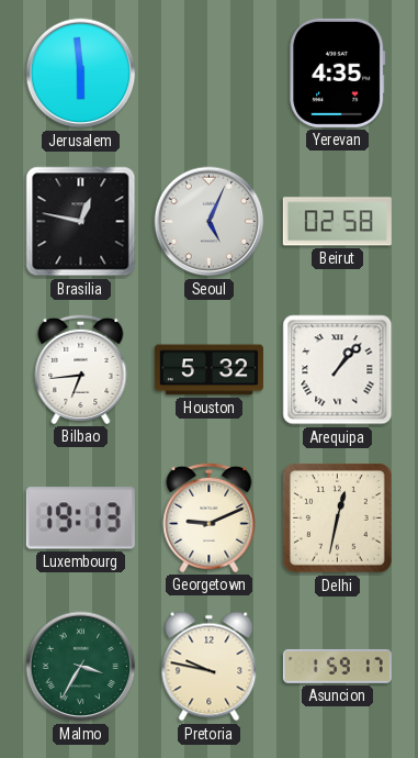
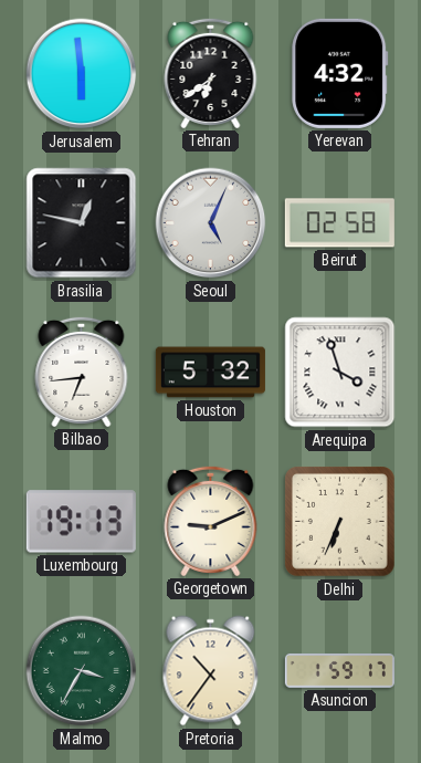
Tehran: none -> 6:39
Yerevan: 4:35 -> 4:32
Arequipa: 1:07 -> 3:57
Delhi: 12:32 -> 6:34
Pretoria: 9:47 -> 10:36
